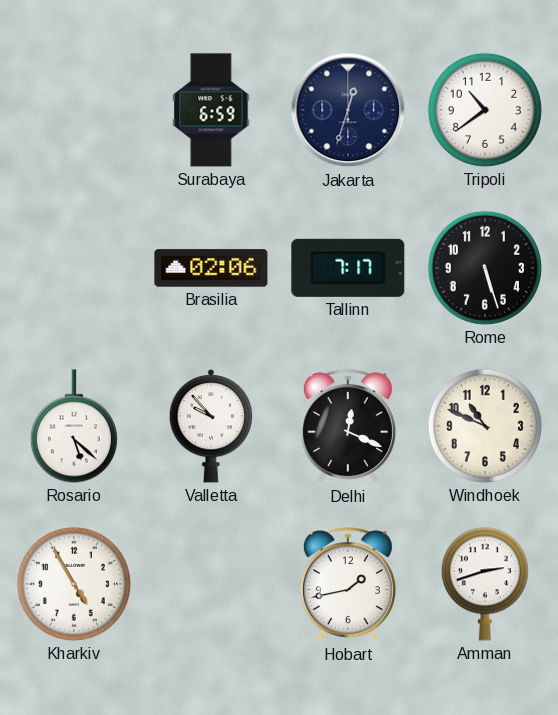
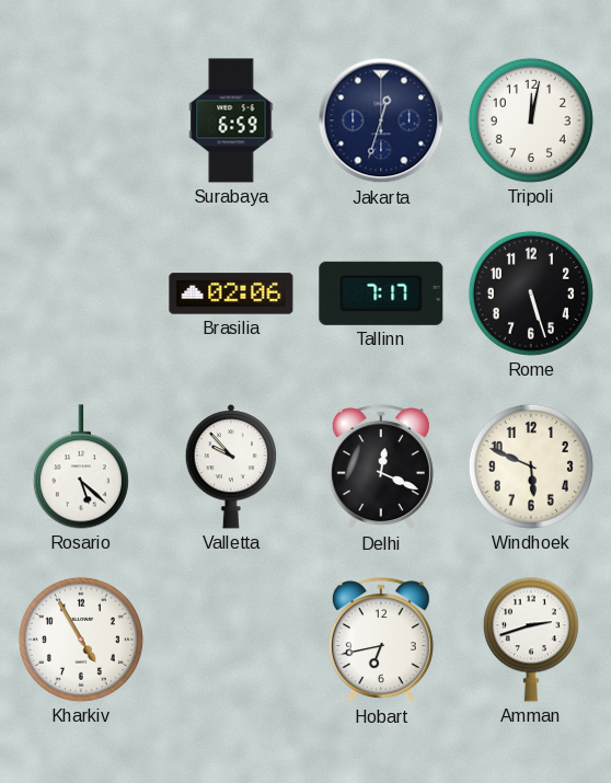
Tripoli: 10:39 -> 12:02
Windhoek: 10:49 -> 5:49
Hobart: 1:43 -> 6:43
